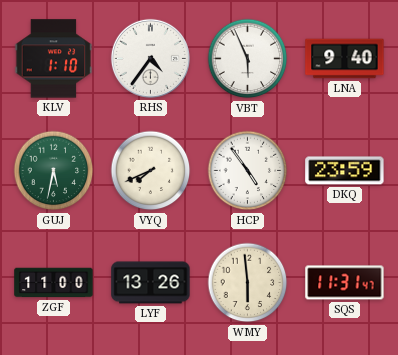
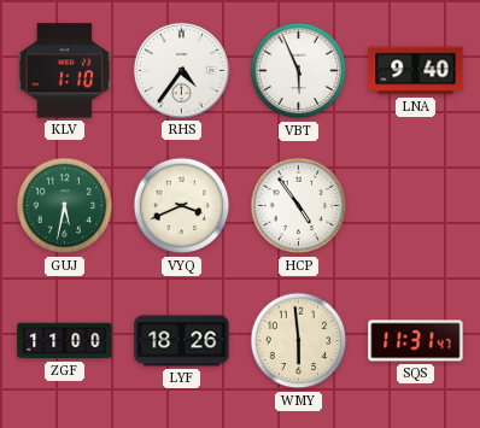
VYQ: 7:41 -> 3:41
DKQ: 23:59 -> none
LYF: 13:26 -> 18:26
